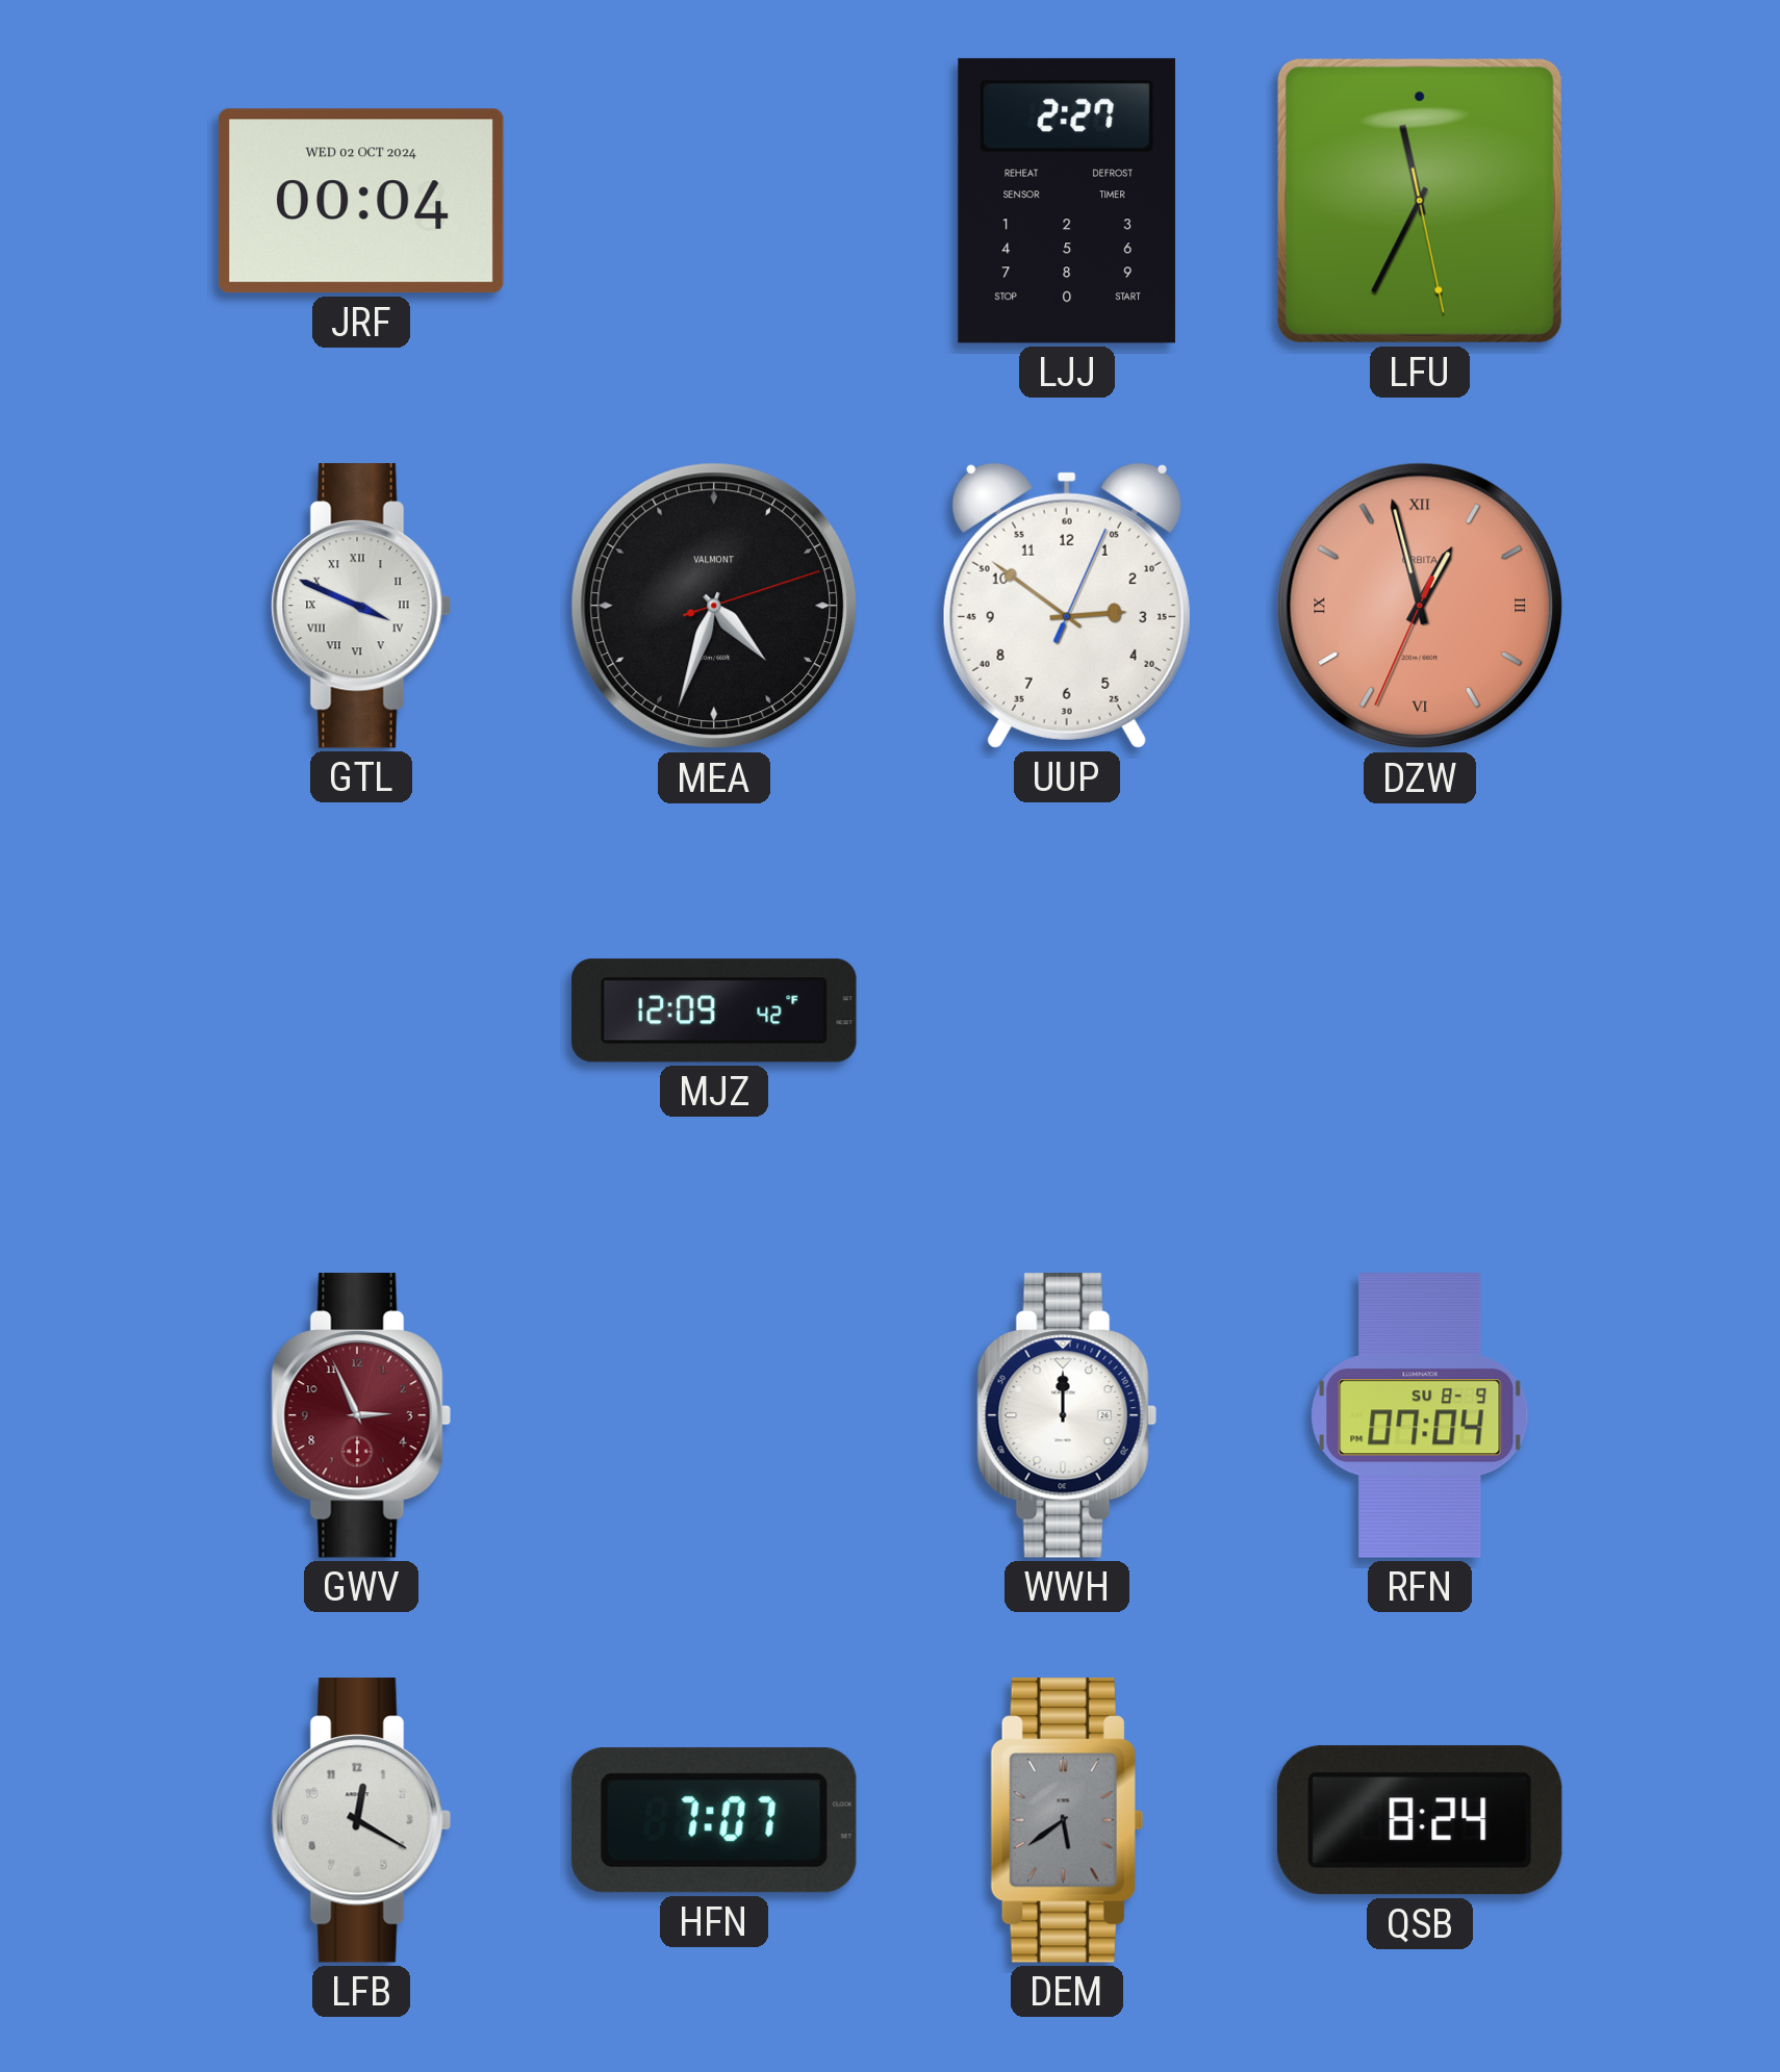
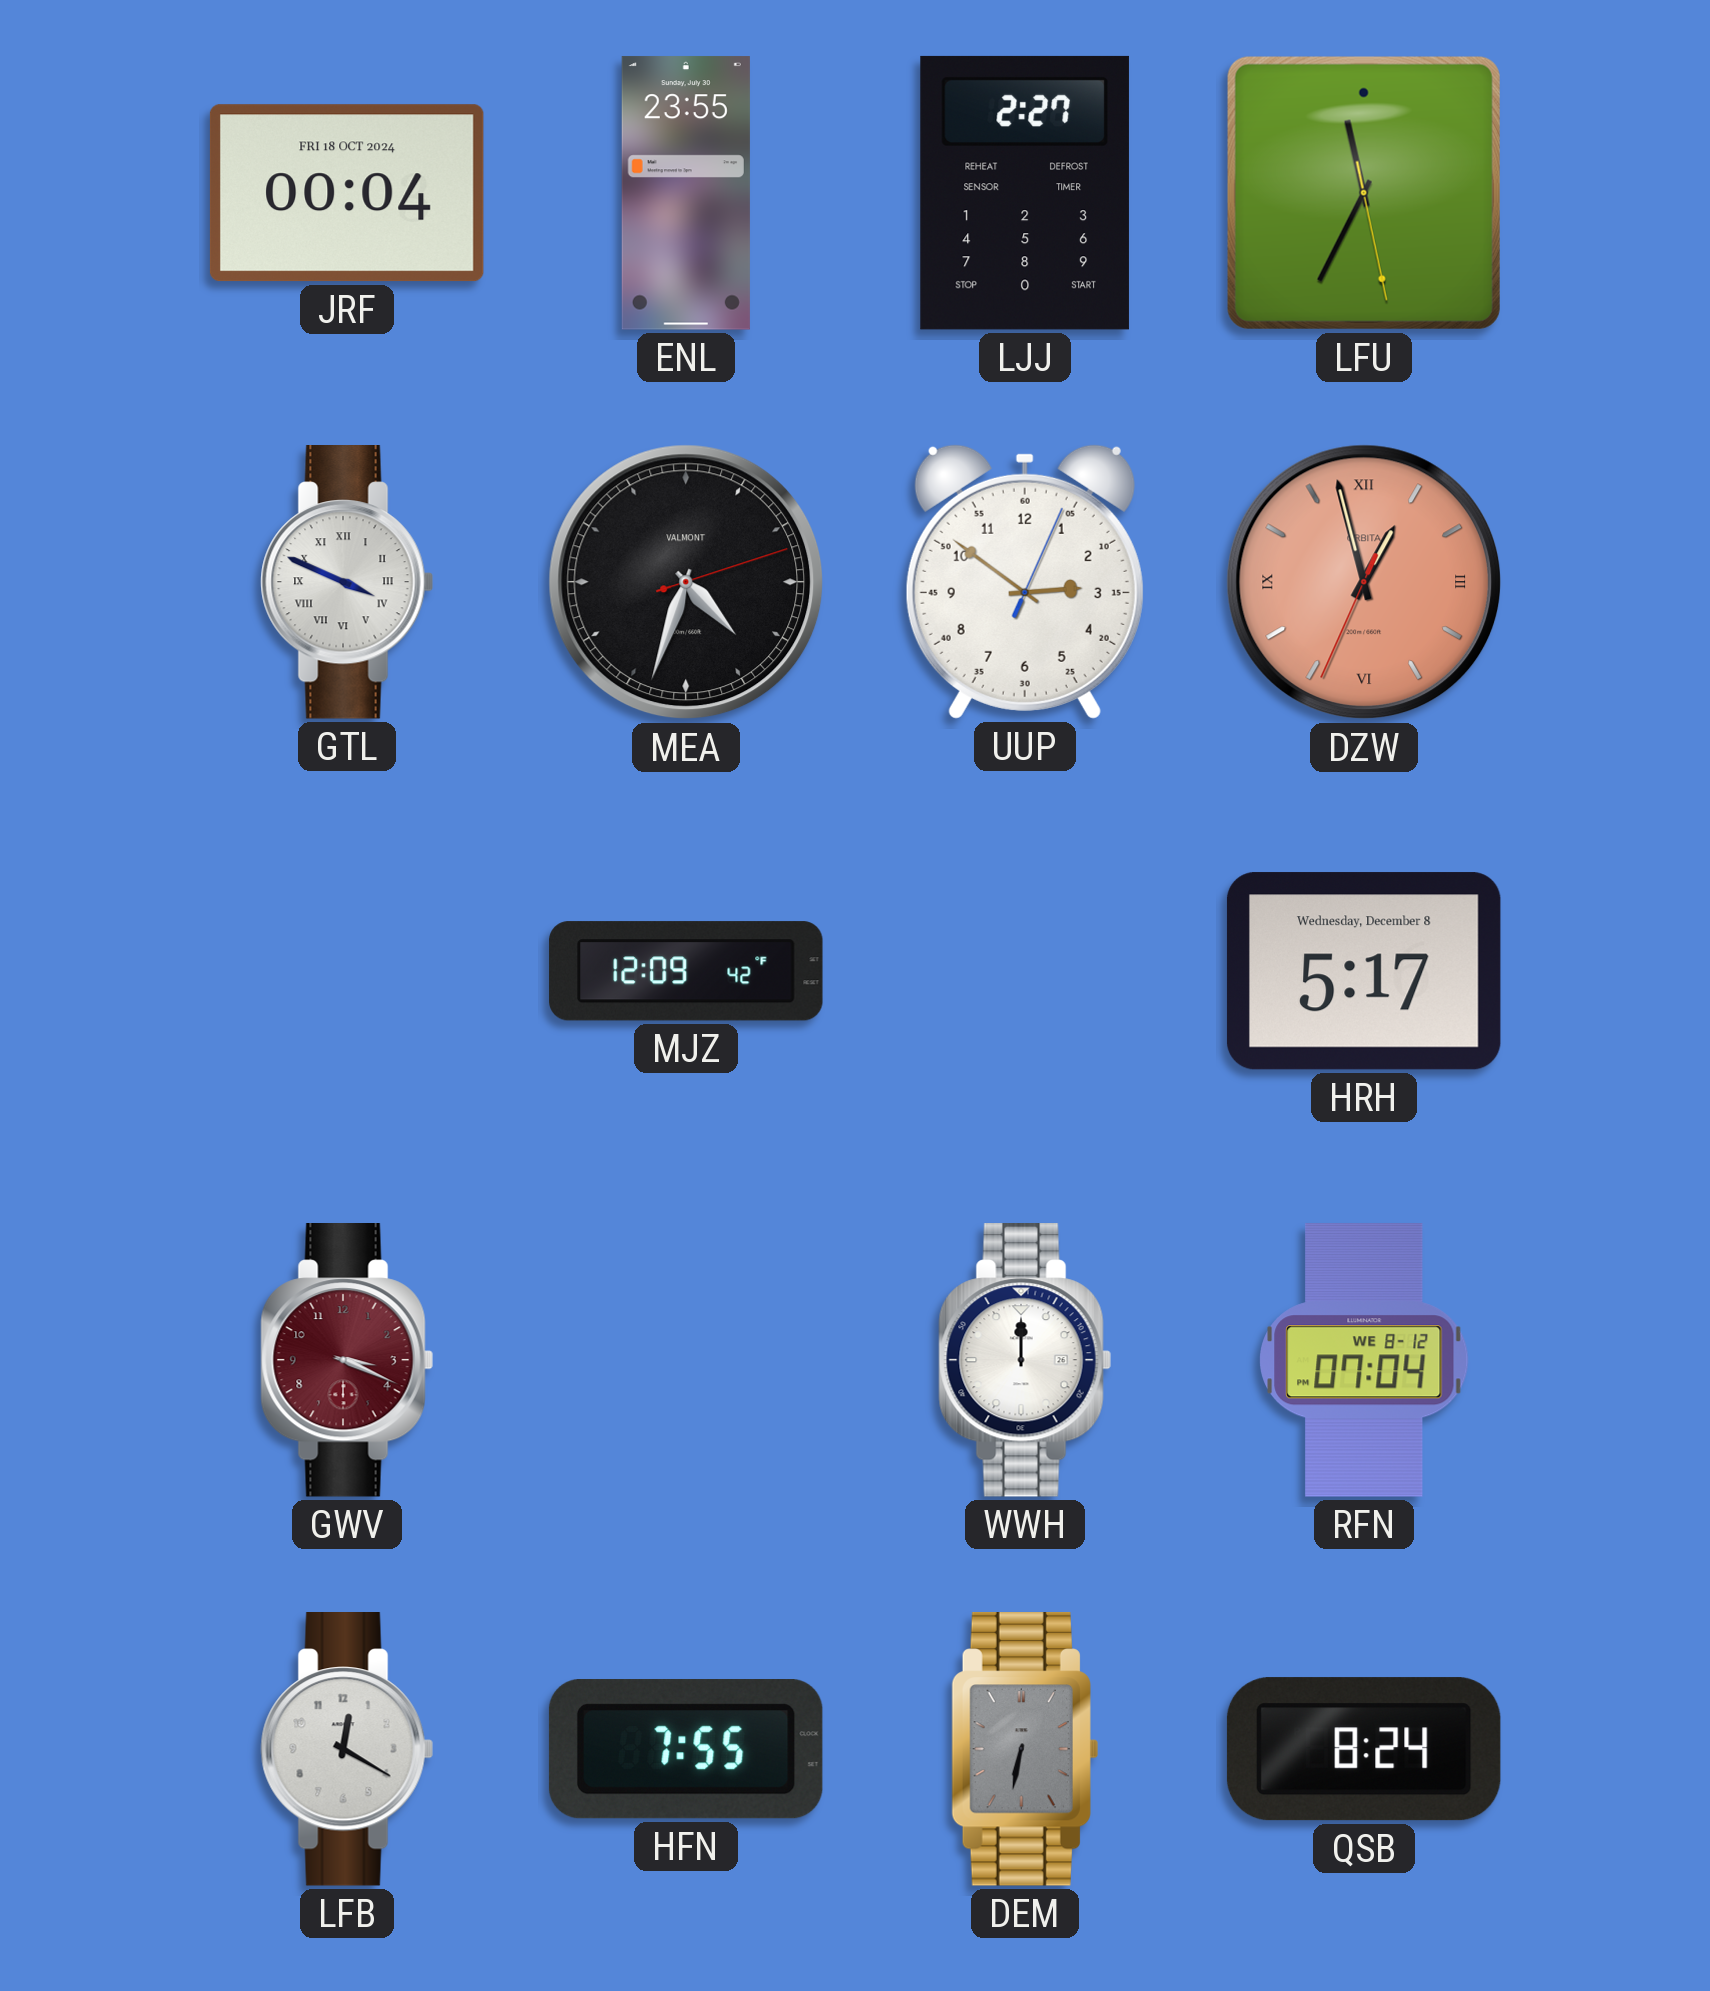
JRF date: WED 02 OCT 2024 -> FRI 18 OCT 2024
ENL: none -> 23:55
HRH: none -> 5:17
GWV: 2:56 -> 3:19
RFN date: SU 8-9 -> WE 8-12
HFN: 7:07 -> 7:55
DEM: 5:39 -> 6:32
